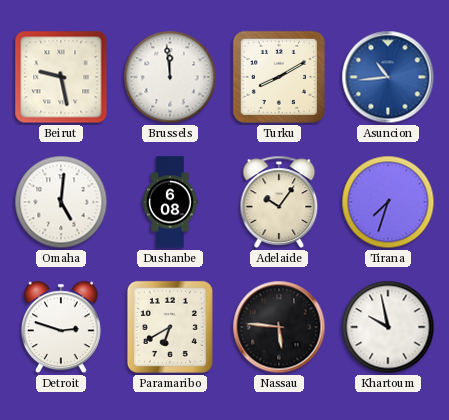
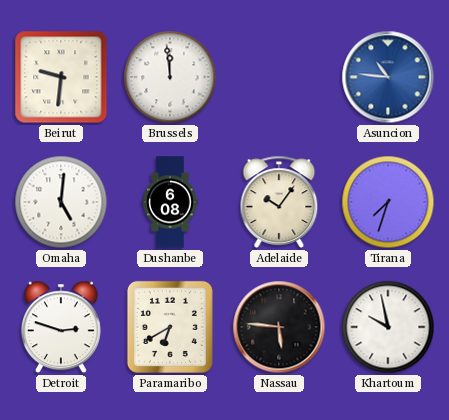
Beirut: 9:28 -> 9:31
Turku: 8:10 -> none
Asuncion: 10:44 -> 10:46
